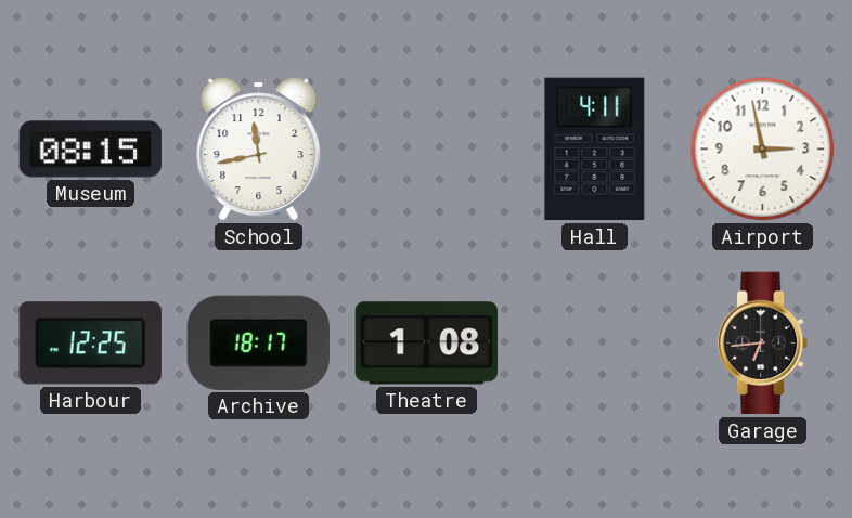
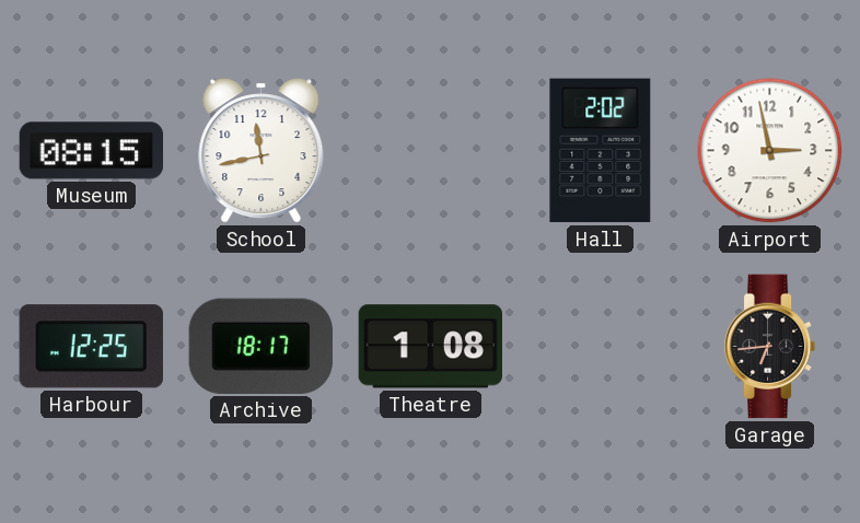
Hall: 4:11 -> 2:02
